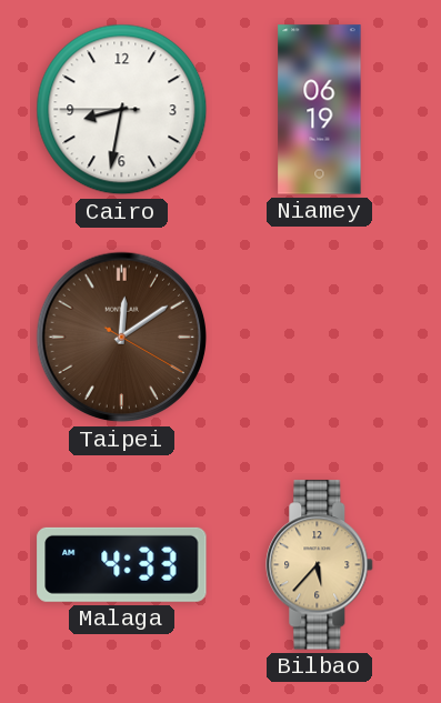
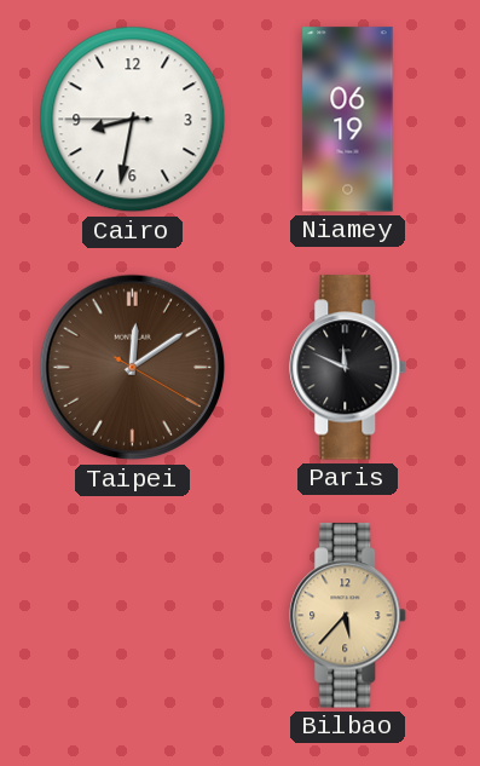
Paris: none -> 11:49
Malaga: 4:33 -> none
